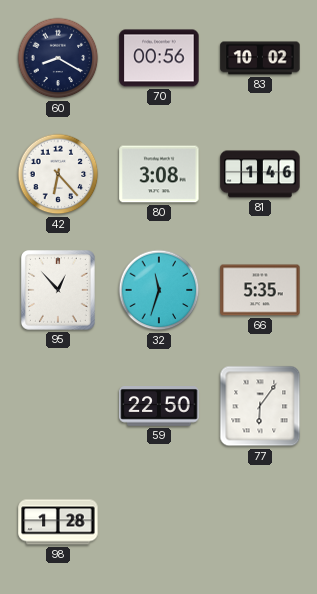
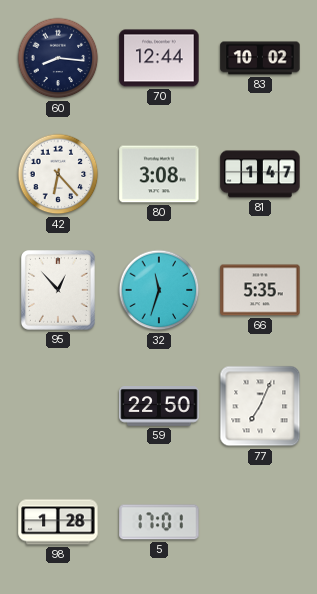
60: 8:20 -> 8:16
70: 00:56 -> 12:44
81: 1:46 -> 1:47
77: 6:06 -> 7:04
5: none -> 17:01
